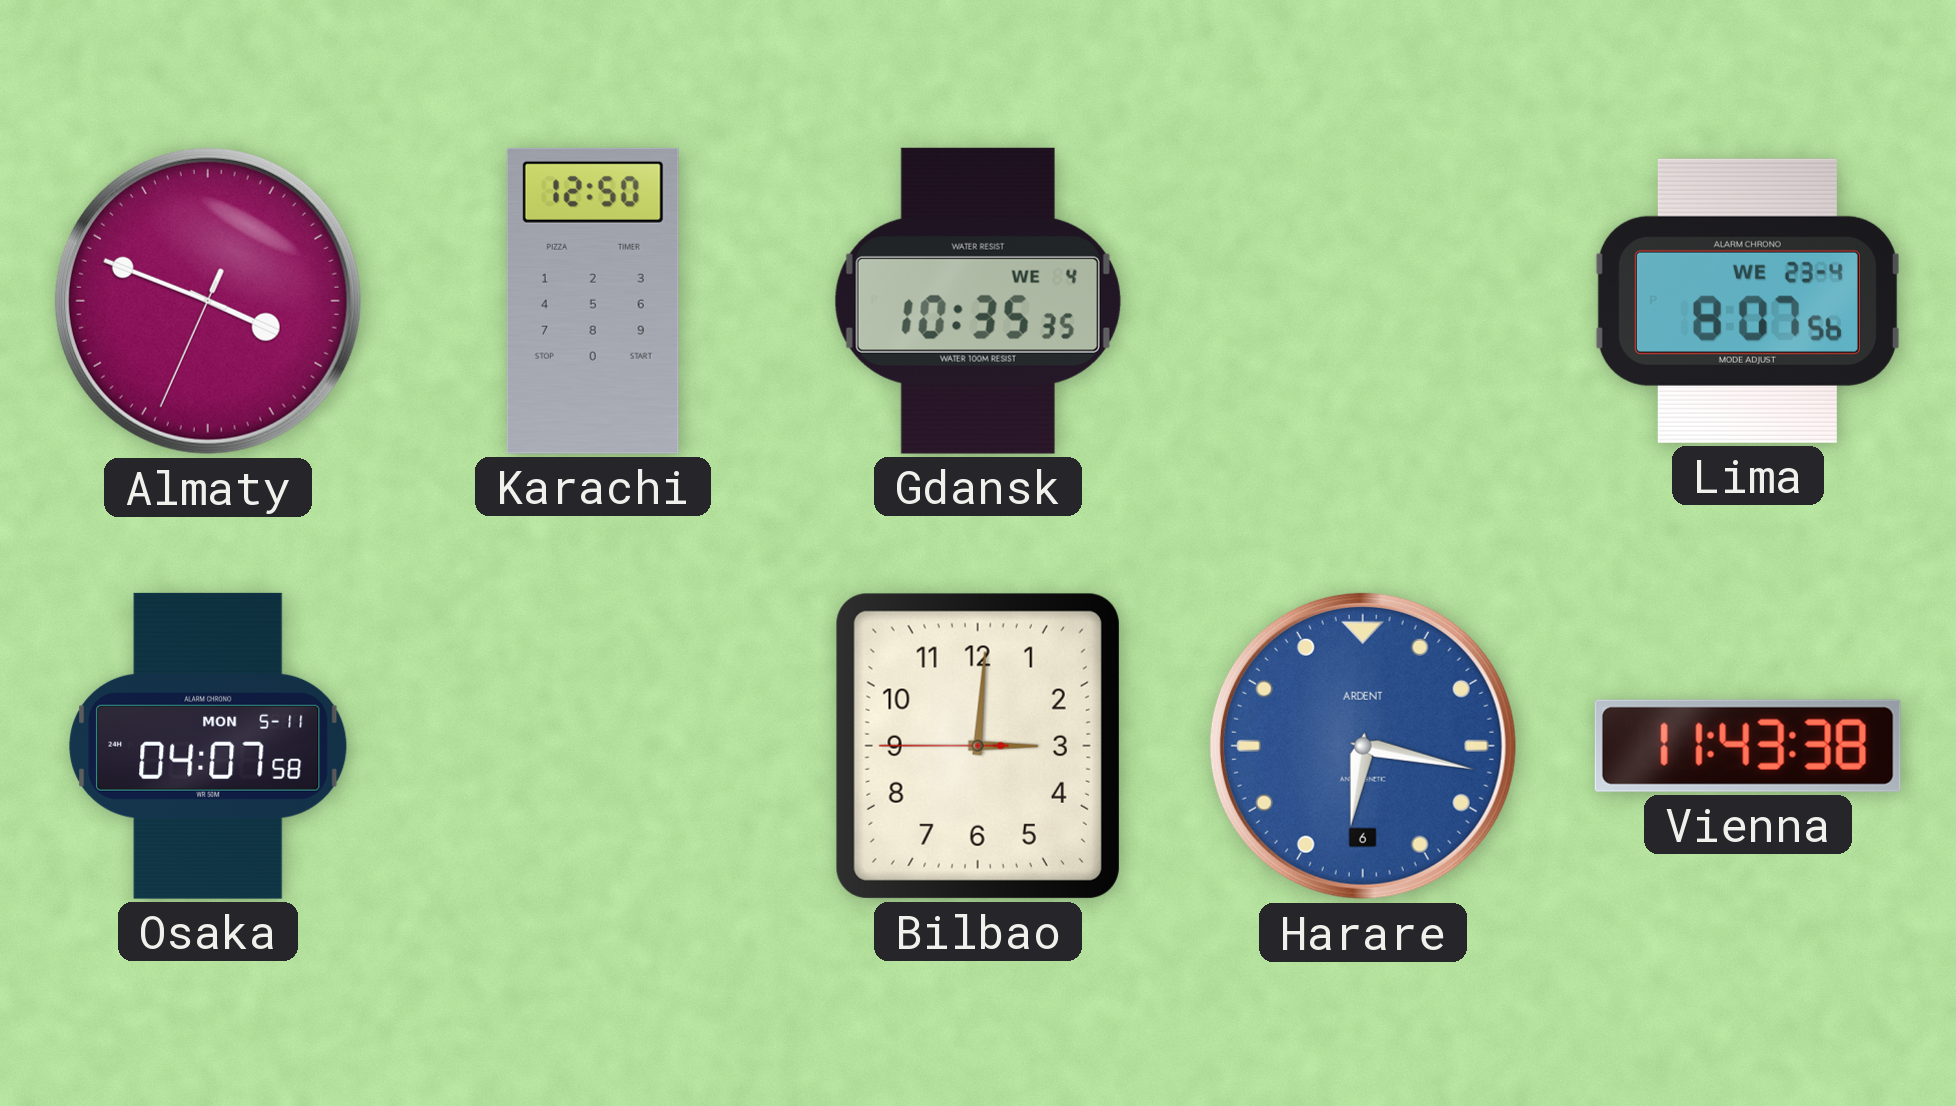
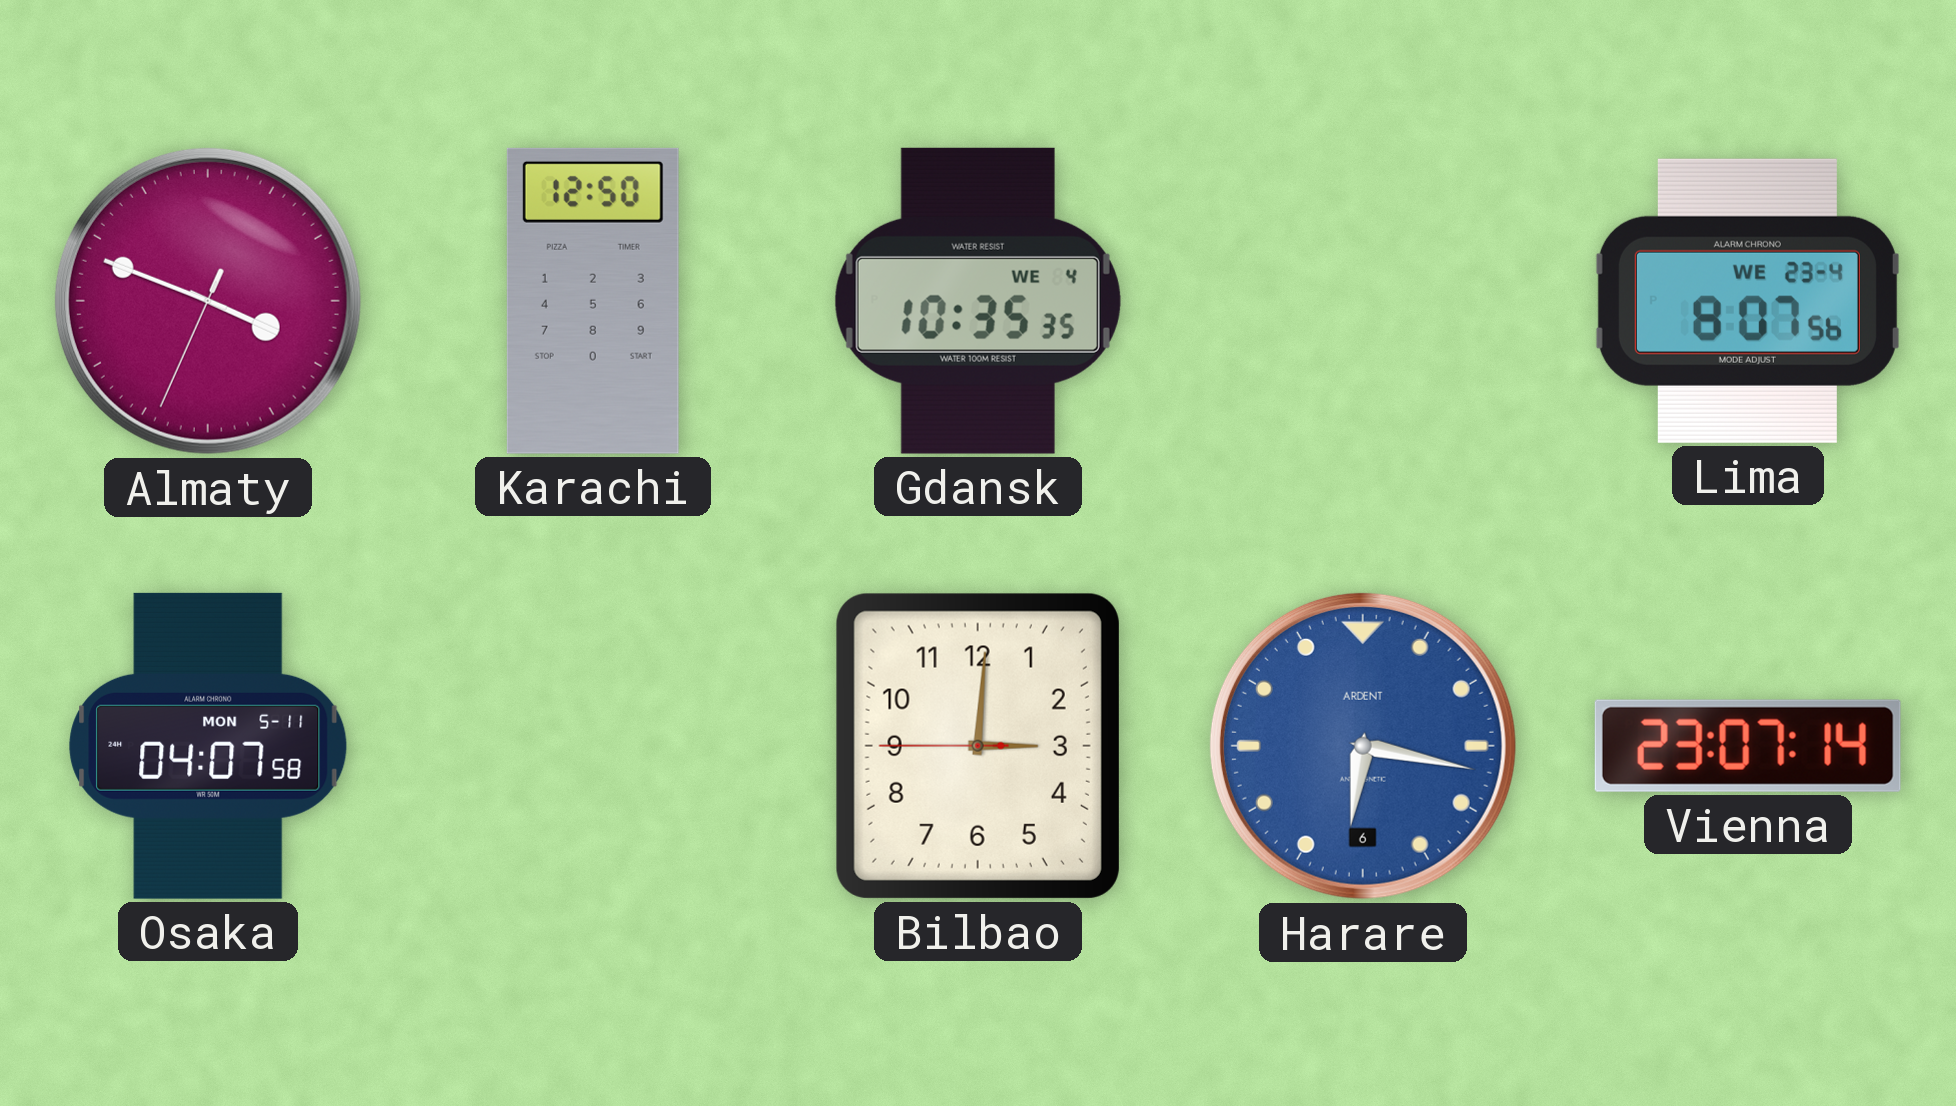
Vienna: 11:43 -> 23:07
